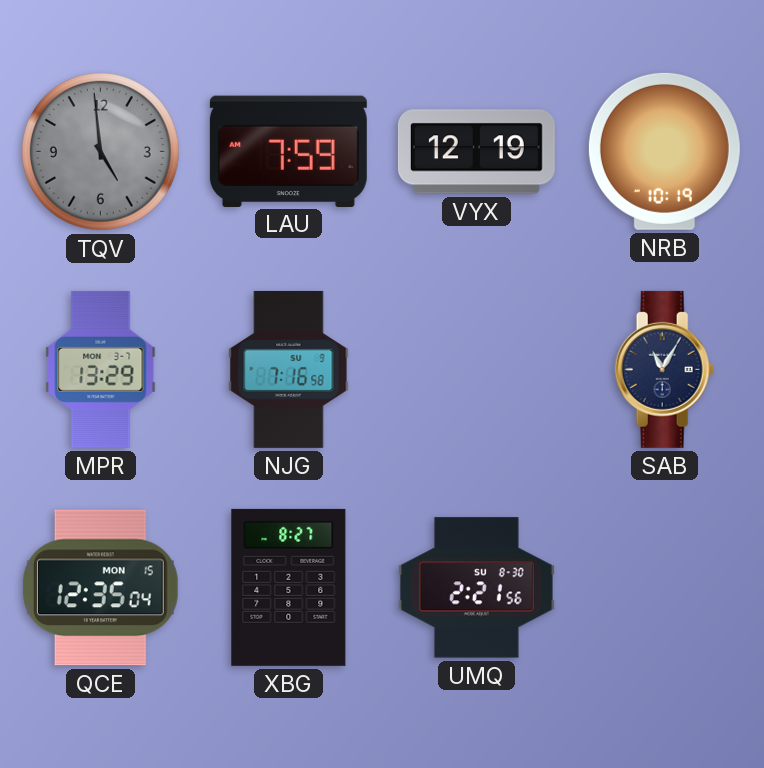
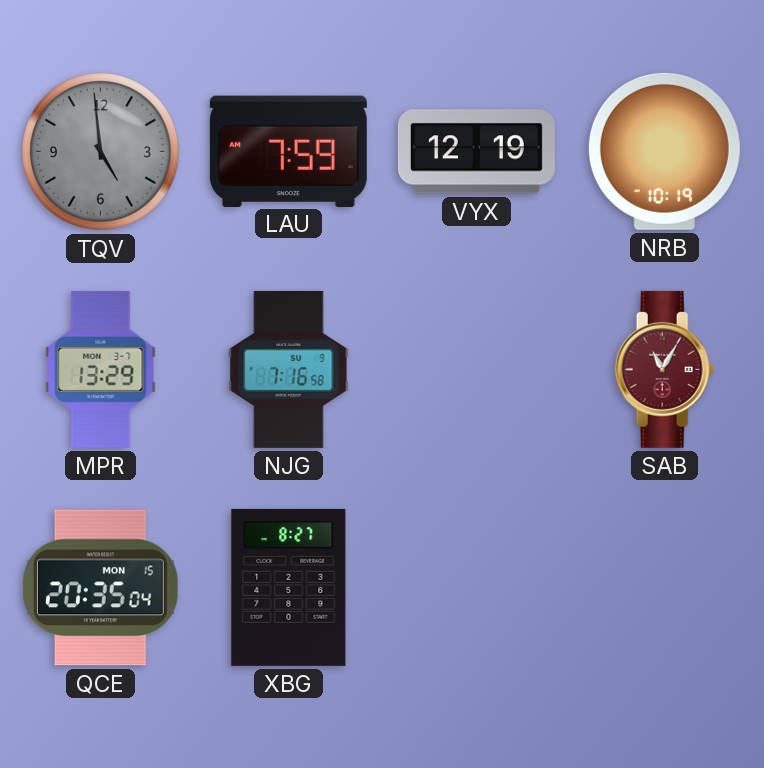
SAB dial: navy -> burgundy
QCE: 12:35 -> 20:35
UMQ: 2:21 -> none
